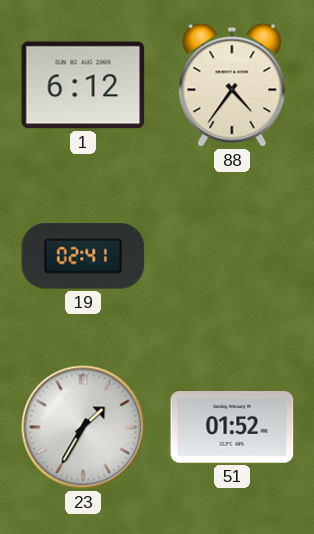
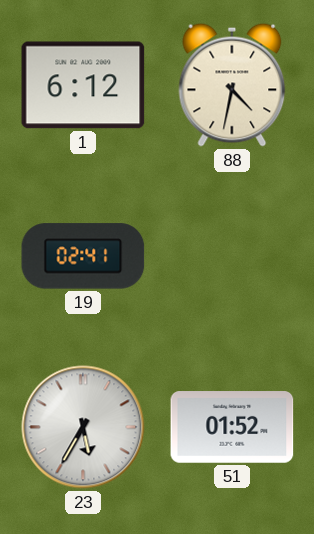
88: 4:36 -> 4:32
23: 1:35 -> 5:35
